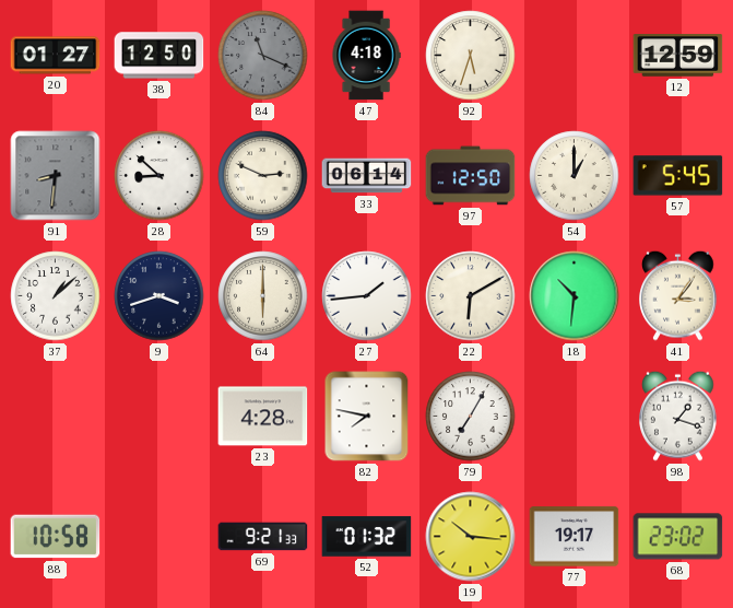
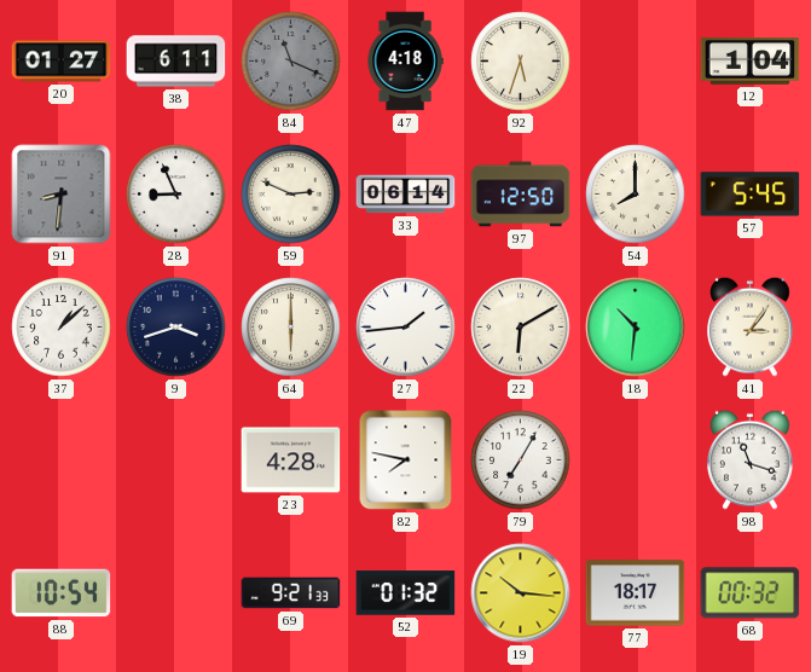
38: 12:50 -> 6:11
12: 12:59 -> 1:04
28: 8:52 -> 8:56
54: 1:00 -> 8:00
98: 1:18 -> 11:18
88: 10:58 -> 10:54
77: 19:17 -> 18:17
68: 23:02 -> 00:32
